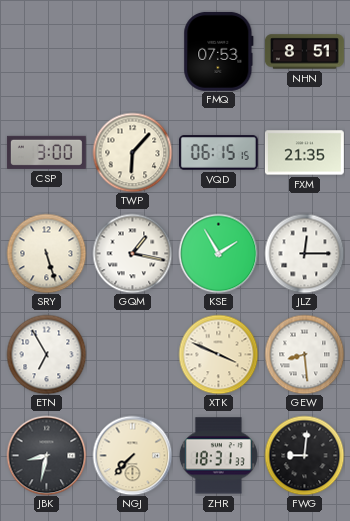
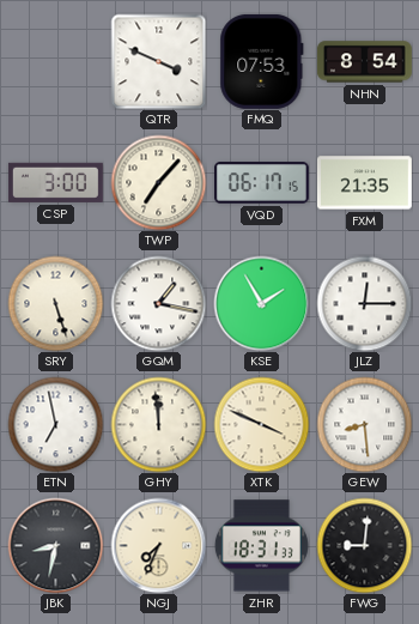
QTR: none -> 3:49
NHN: 8:51 -> 8:54
TWP: 6:07 -> 7:07
VQD: 06:15 -> 06:17
ETN: 6:55 -> 6:58
GHY: none -> 11:59
NGJ: 7:37 -> 7:34
